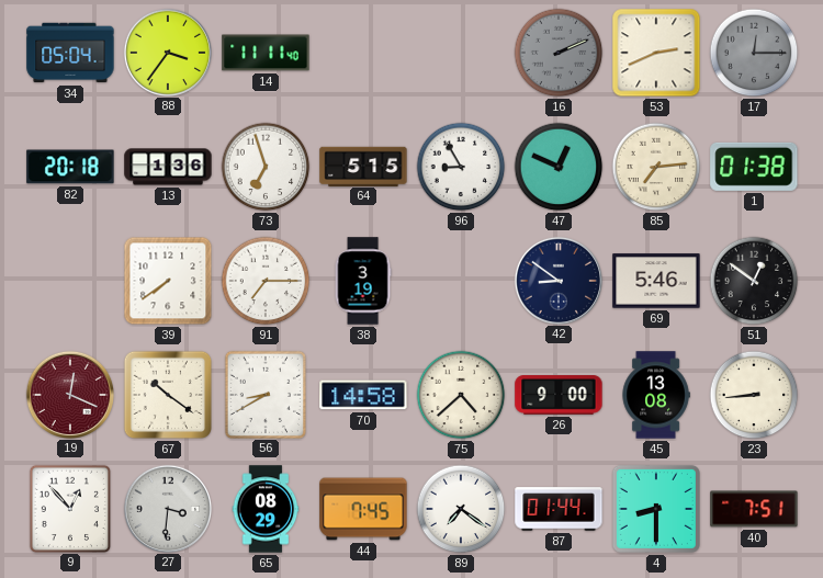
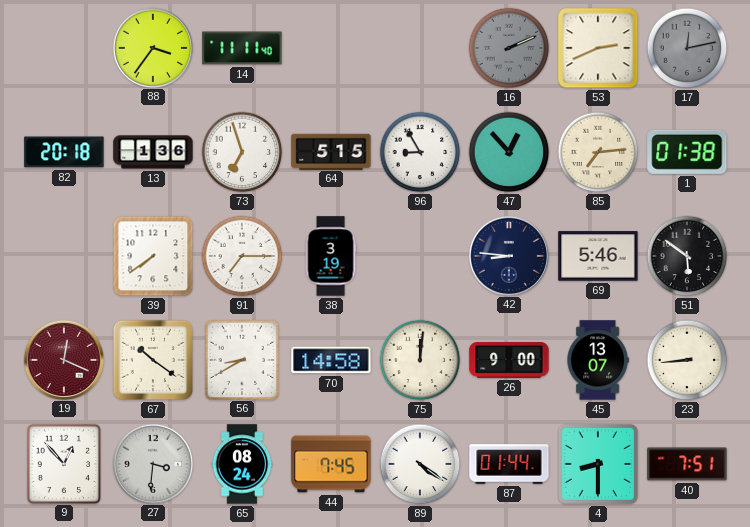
34: 05:04 -> none
17: 12:15 -> 12:13
47: 12:49 -> 12:53
42: 8:51 -> 8:46
51: 12:51 -> 5:51
75: 4:38 -> 12:01
45: 13:08 -> 13:07
65: 08:29 -> 08:24
89: 7:21 -> 4:21
